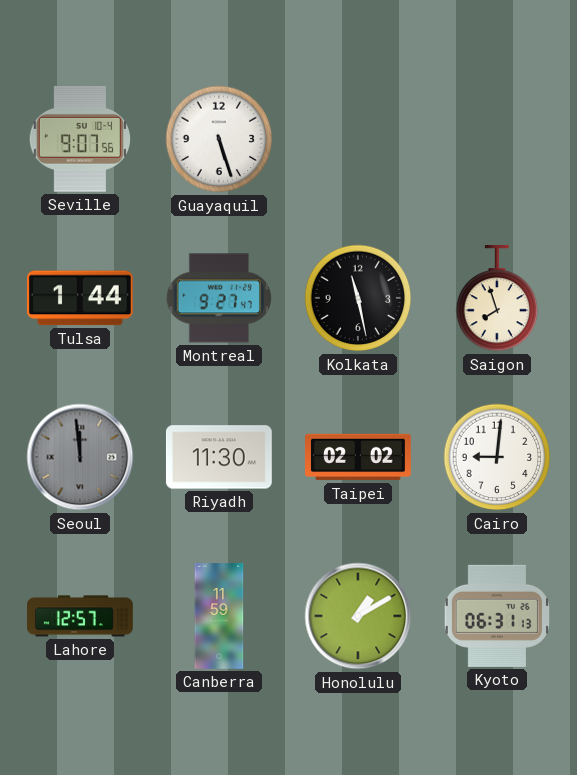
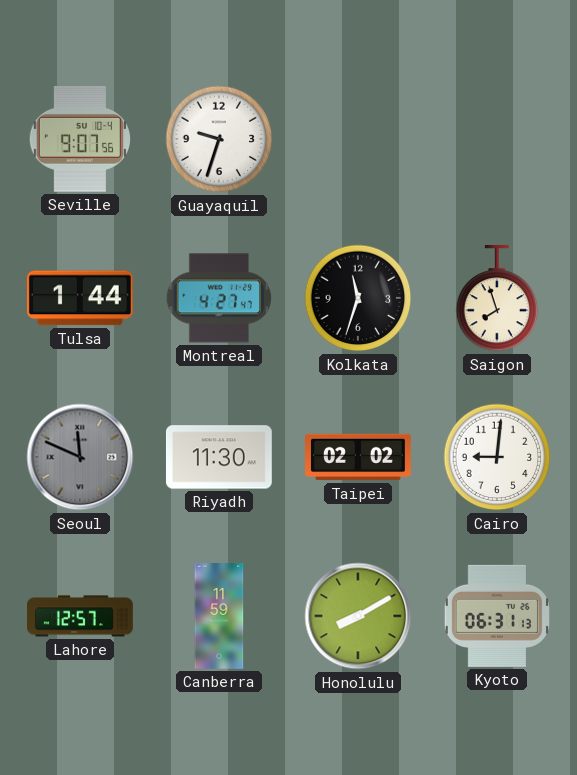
Guayaquil: 5:27 -> 9:33
Montreal: 9:27 -> 4:27
Kolkata: 11:28 -> 11:33
Seoul: 11:59 -> 11:49
Honolulu: 1:10 -> 8:10
